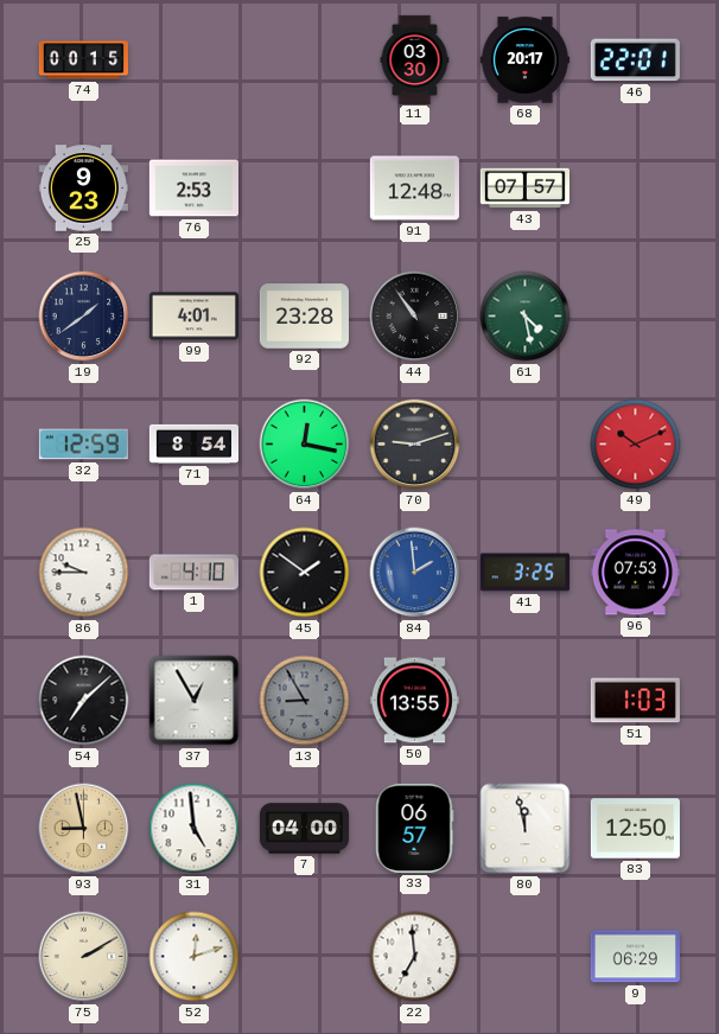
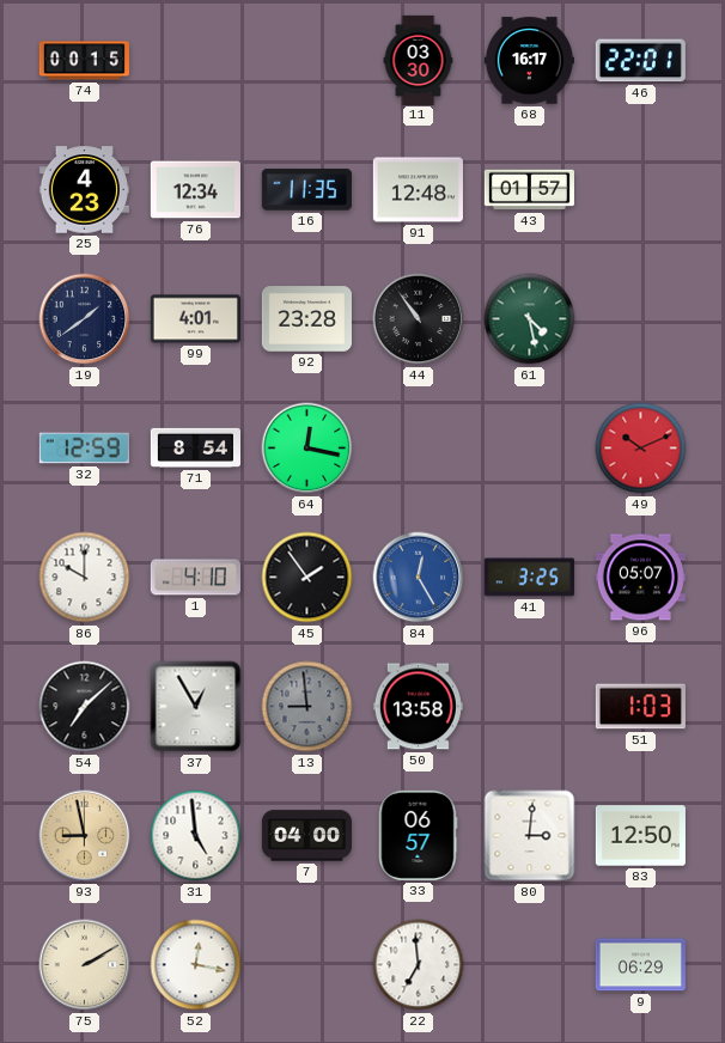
68: 20:17 -> 16:17
25: 9:23 -> 4:23
76: 2:53 -> 12:34
16: none -> 11:35
43: 07:57 -> 01:57
70: 9:12 -> none
86: 9:45 -> 10:00
45: 1:51 -> 1:54
84: 1:59 -> 12:25
96: 07:53 -> 05:07
13: 8:55 -> 8:59
50: 13:55 -> 13:58
80: 11:58 -> 3:01
52: 12:12 -> 12:17
